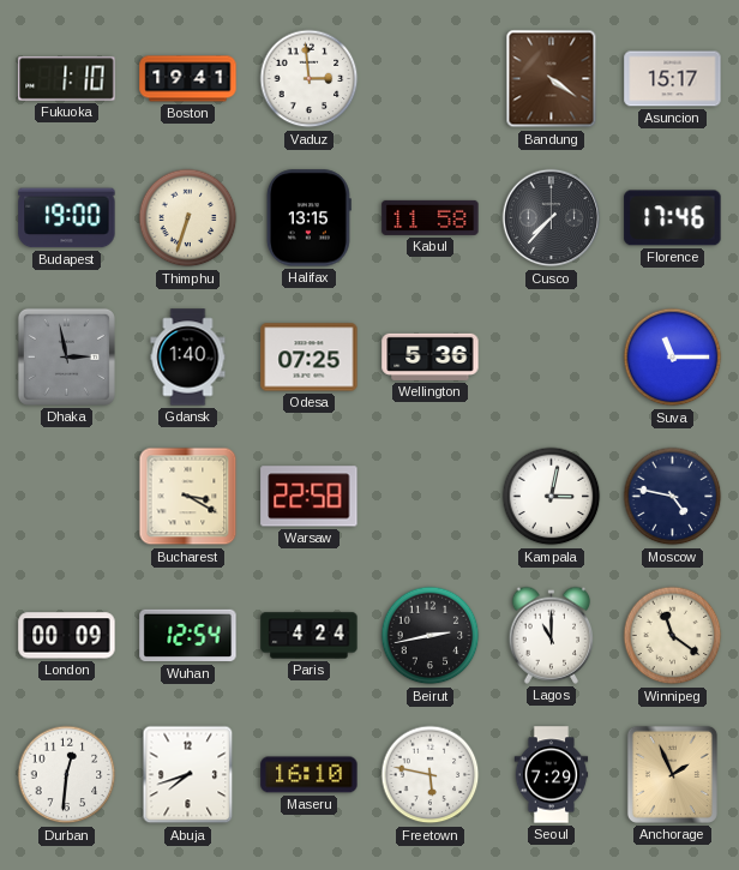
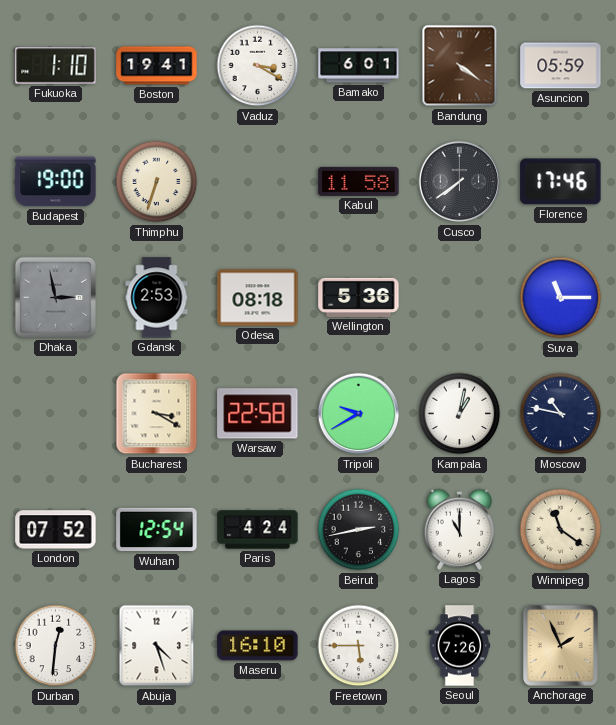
Vaduz: 2:59 -> 3:20
Bamako: none -> 6:01
Asuncion: 15:17 -> 05:59
Halifax: 13:15 -> none
Cusco: 7:37 -> 7:39
Gdansk: 1:40 -> 2:53
Odesa: 07:25 -> 08:18
Tripoli: none -> 9:40
Kampala: 3:02 -> 1:02
Moscow: 4:47 -> 10:47
London: 00:09 -> 07:52
Abuja: 7:42 -> 4:27
Freetown: 5:47 -> 5:45
Seoul: 7:29 -> 7:26
